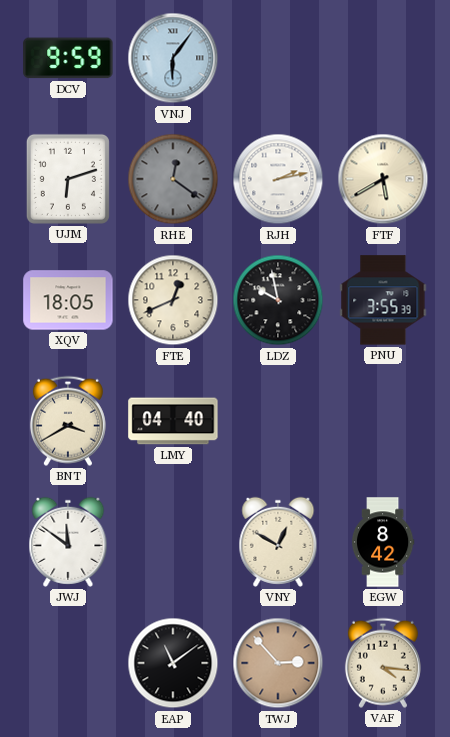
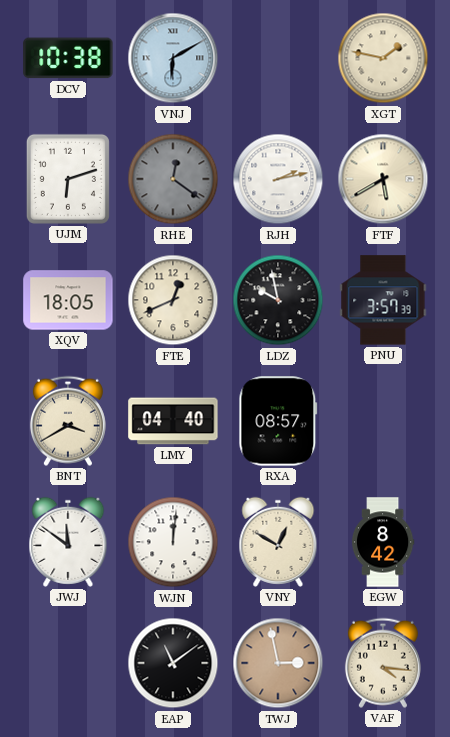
DCV: 9:59 -> 10:38
VNJ: 6:06 -> 6:10
XGT: none -> 1:47
PNU: 3:55 -> 3:57
RXA: none -> 08:57
WJN: none -> 12:01
TWJ: 2:53 -> 2:58
